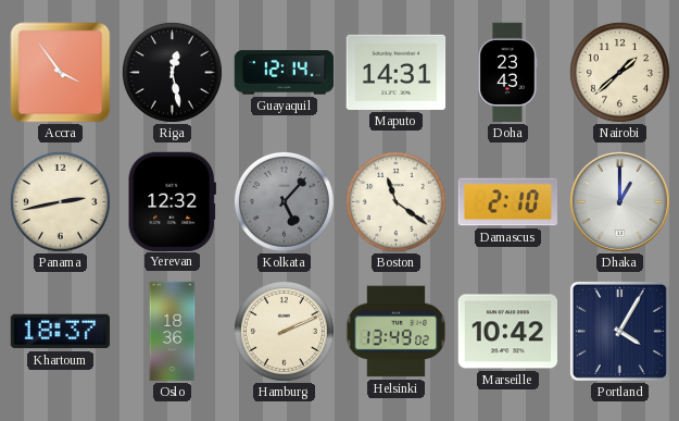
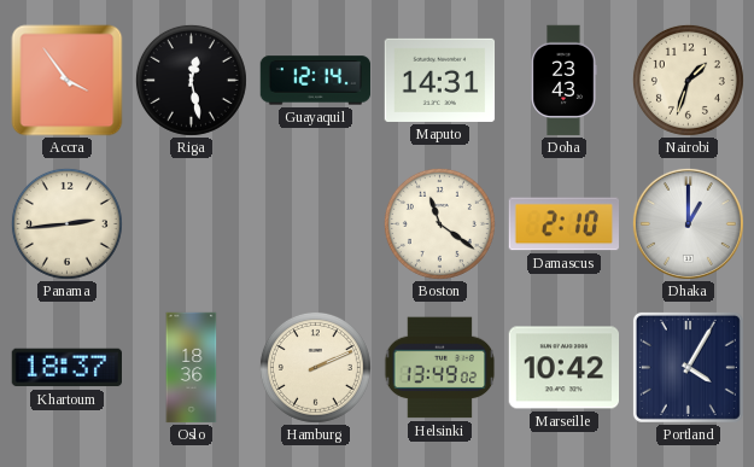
Nairobi: 1:38 -> 1:33
Panama: 2:43 -> 2:44
Yerevan: 12:32 -> none
Kolkata: 5:07 -> none
